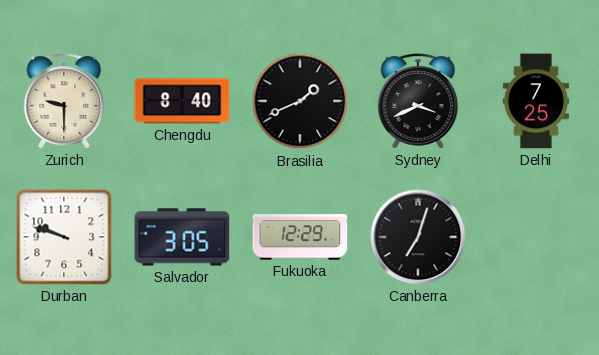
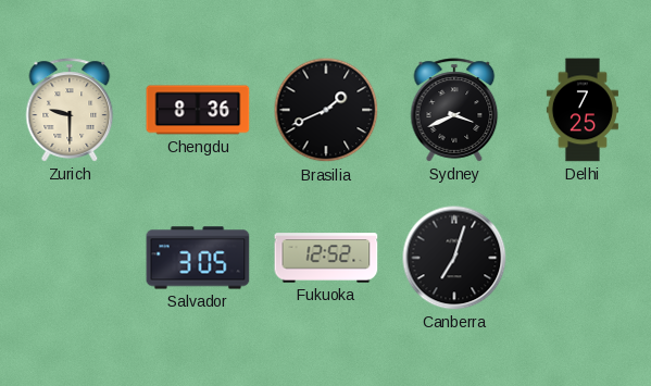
Chengdu: 8:40 -> 8:36
Durban: 9:48 -> none
Fukuoka: 12:29 -> 12:52
